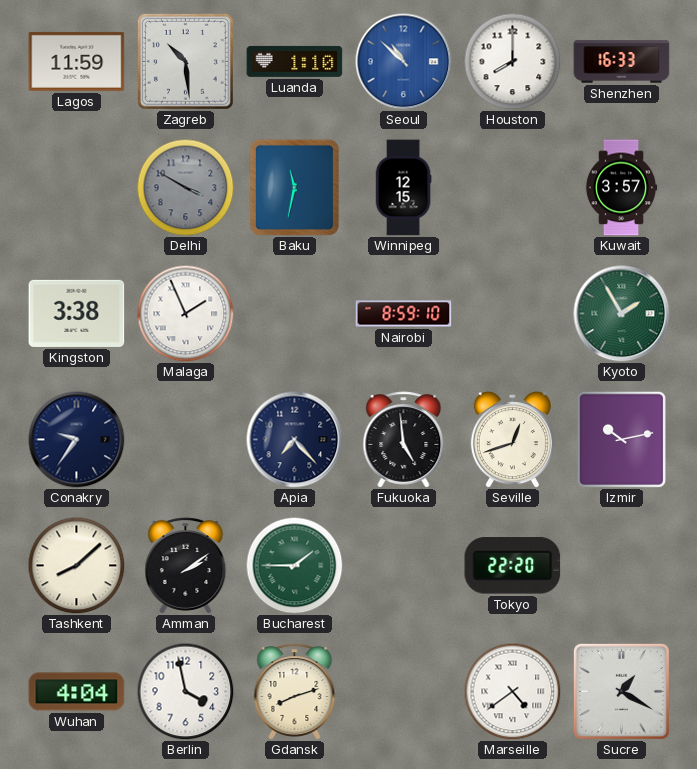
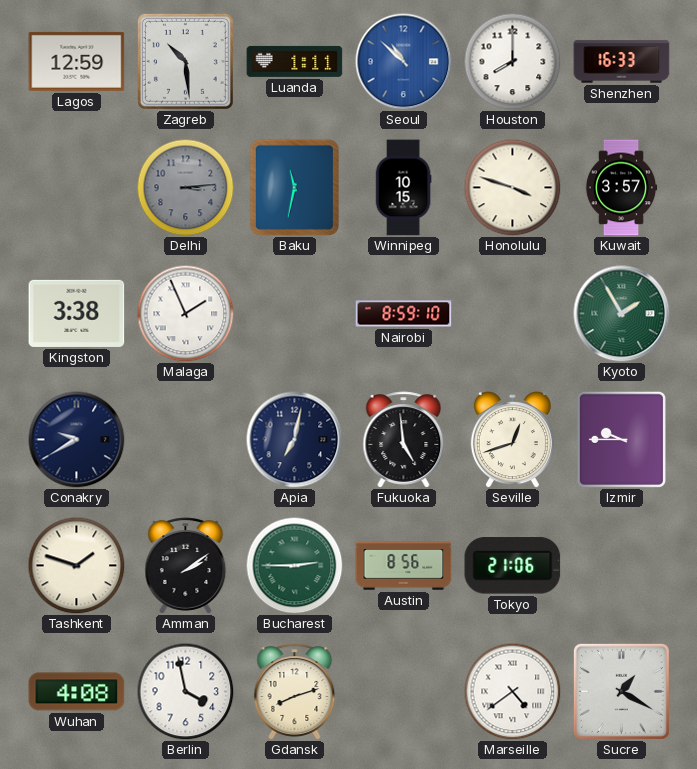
Lagos: 11:59 -> 12:59
Luanda: 1:10 -> 1:11
Delhi: 3:50 -> 3:14
Winnipeg: 12:15 -> 10:15
Honolulu: none -> 3:48
Conakry: 9:36 -> 9:40
Apia: 7:23 -> 7:02
Izmir: 10:13 -> 9:45
Tashkent: 8:08 -> 1:48
Bucharest: 1:45 -> 2:45
Austin: none -> 8:56
Tokyo: 22:20 -> 21:06
Wuhan: 4:04 -> 4:08
